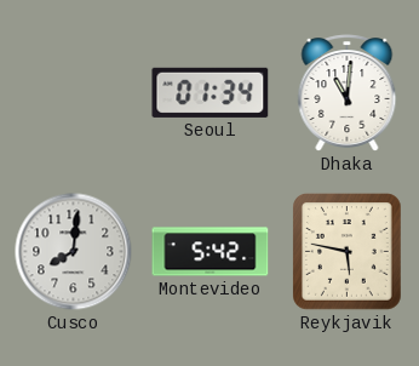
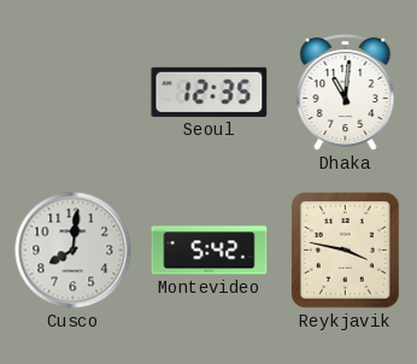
Seoul: 01:34 -> 12:35
Reykjavik: 5:47 -> 3:47
